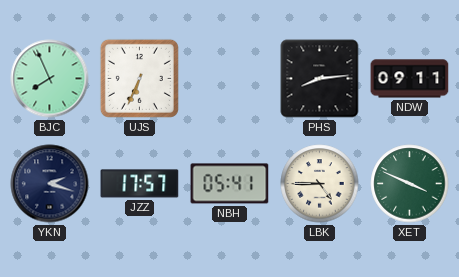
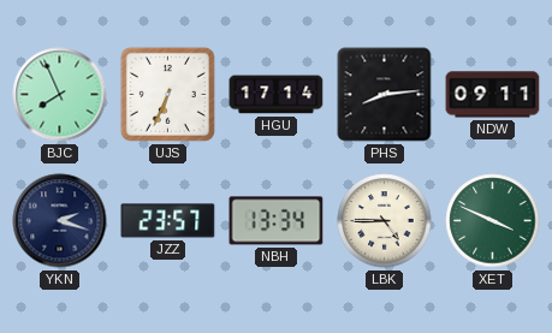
HGU: none -> 17:14
JZZ: 17:57 -> 23:57
NBH: 05:41 -> 13:34
